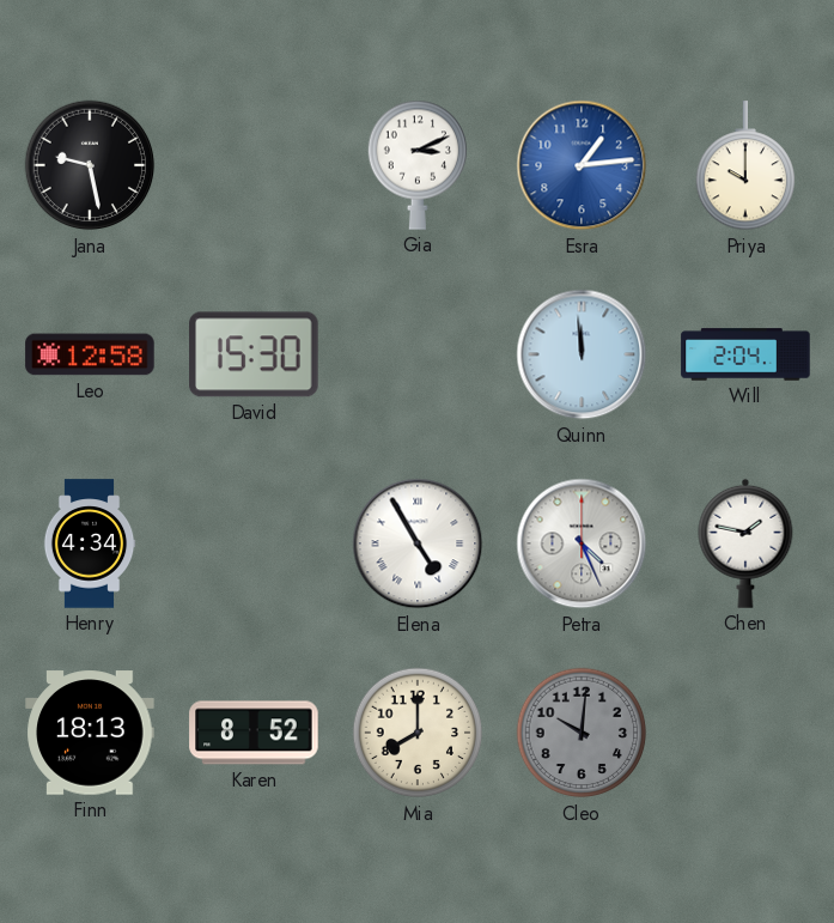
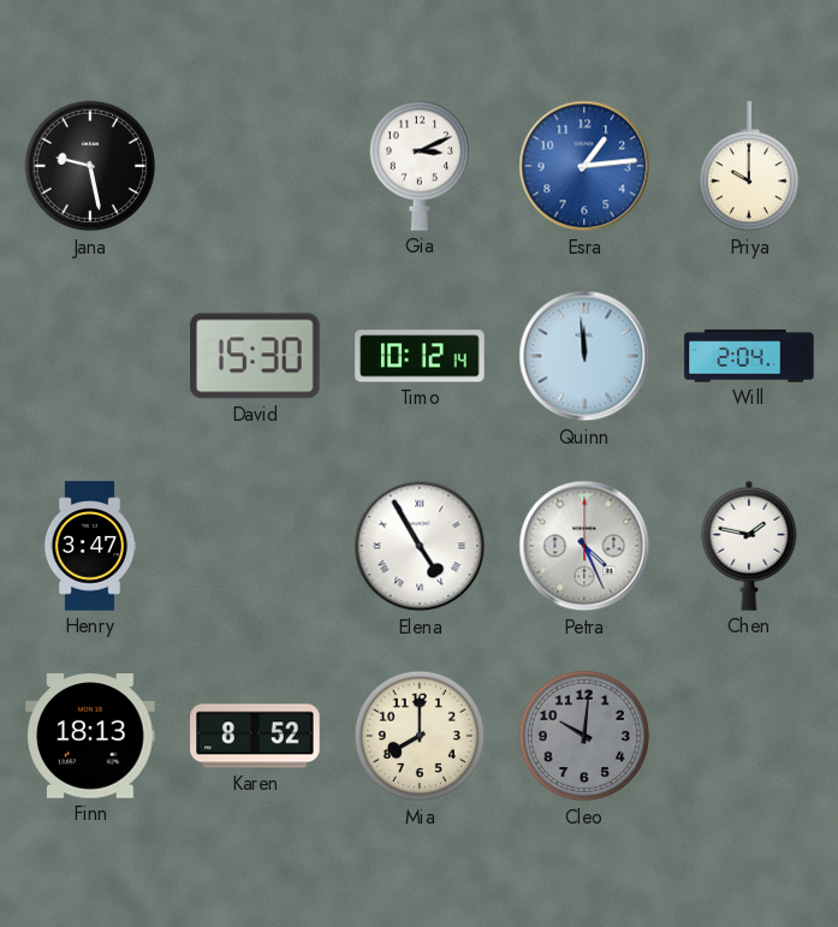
Leo: 12:58 -> none
Timo: none -> 10:12
Henry: 4:34 -> 3:47
